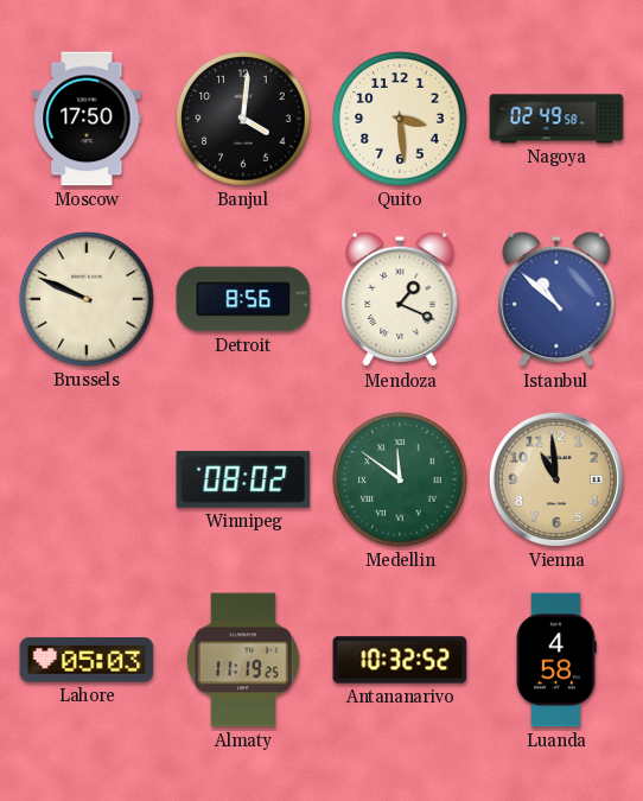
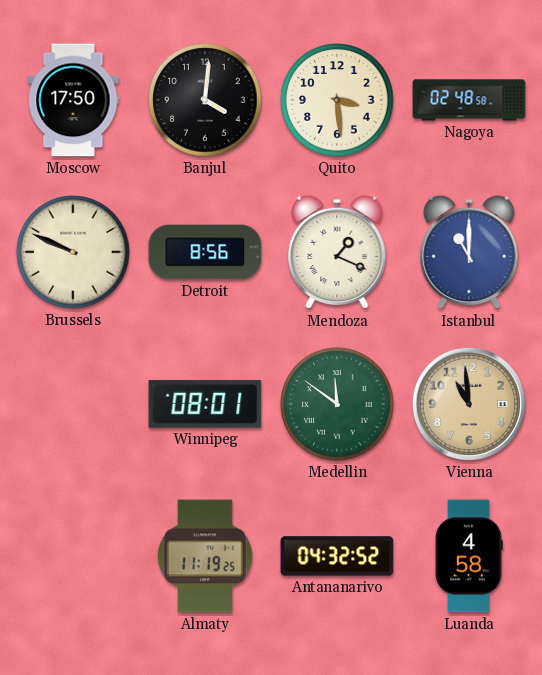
Nagoya: 02:49 -> 02:48
Istanbul: 10:52 -> 11:00
Winnipeg: 08:02 -> 08:01
Lahore: 05:03 -> none
Antananarivo: 10:32 -> 04:32
